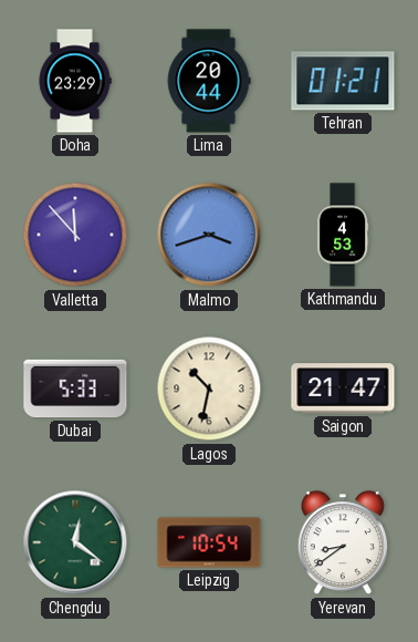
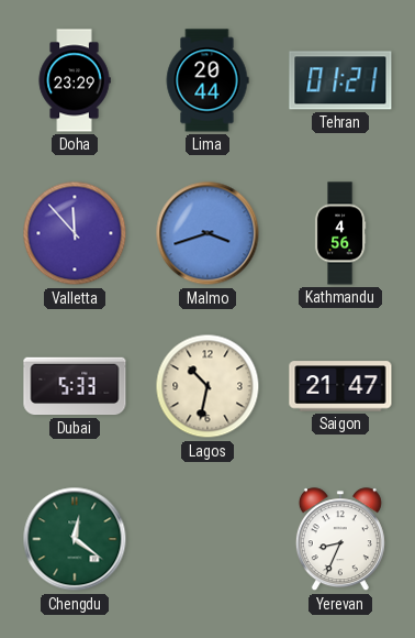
Kathmandu: 4:53 -> 4:56
Leipzig: 10:54 -> none
Yerevan: 8:39 -> 8:34
